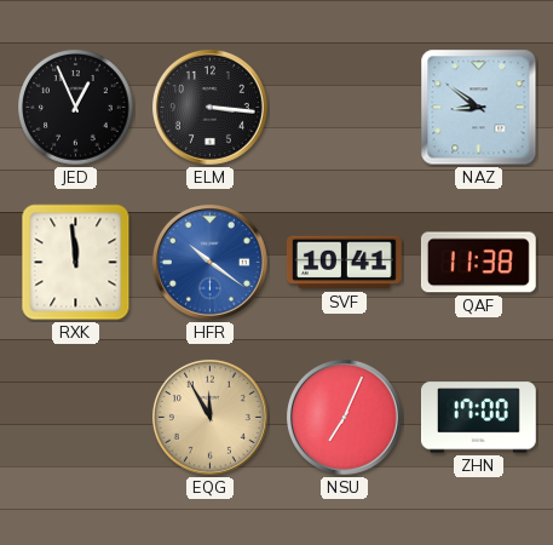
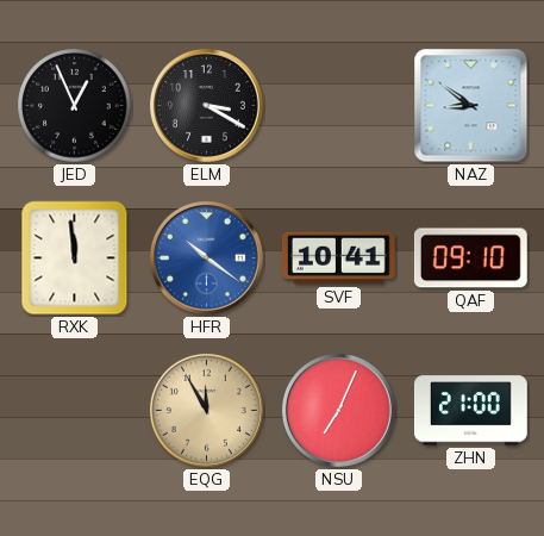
ELM: 3:16 -> 3:20
QAF: 11:38 -> 09:10
ZHN: 17:00 -> 21:00
